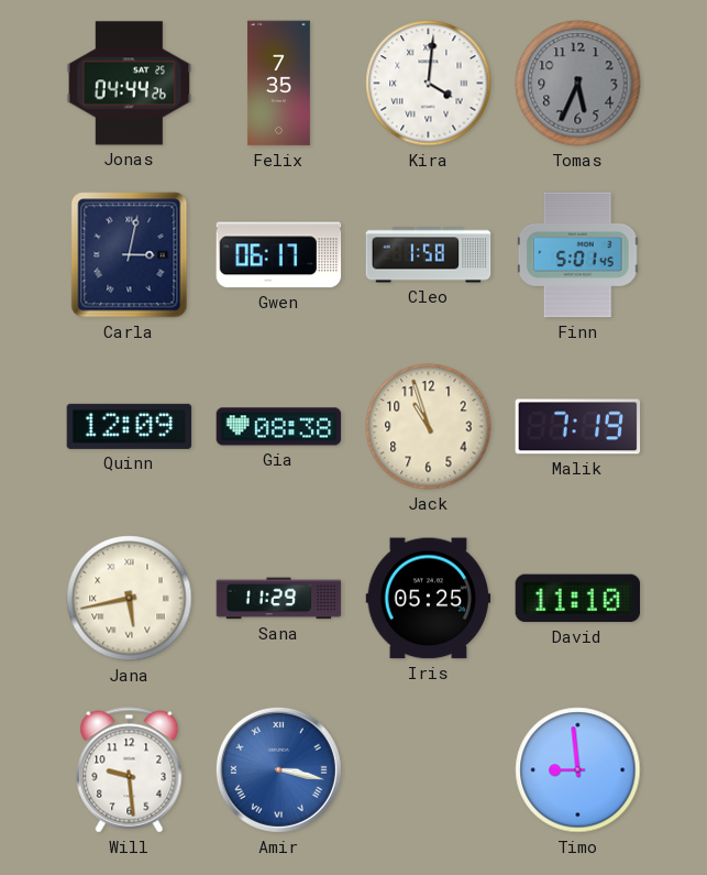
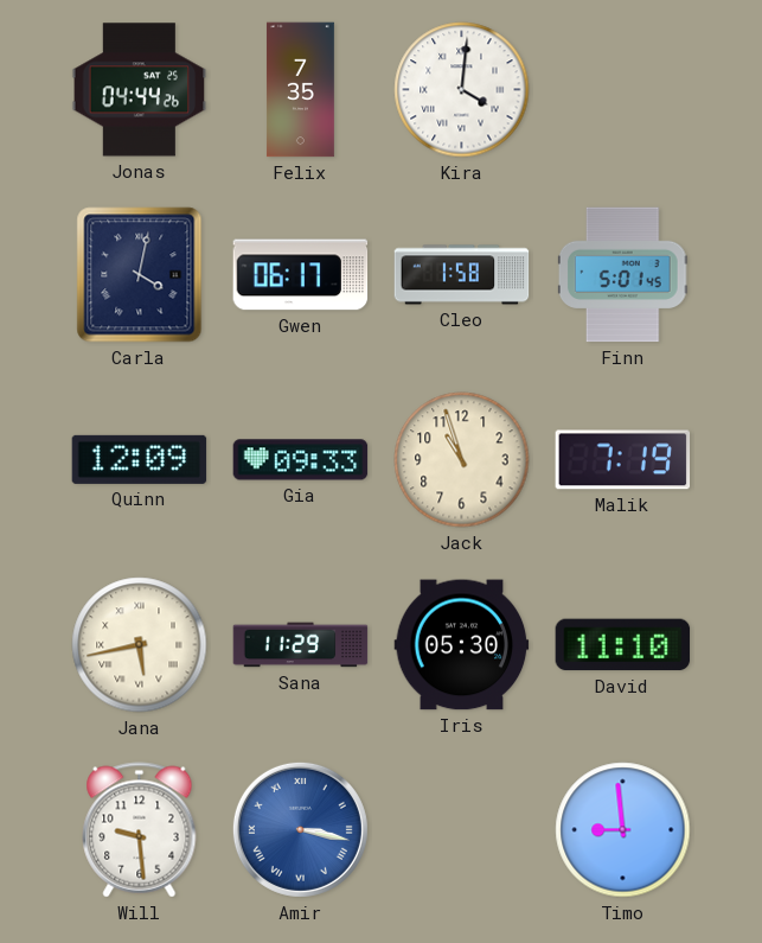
Tomas: 5:34 -> none
Carla: 3:02 -> 4:02
Gia: 08:38 -> 09:33
Iris: 05:25 -> 05:30
